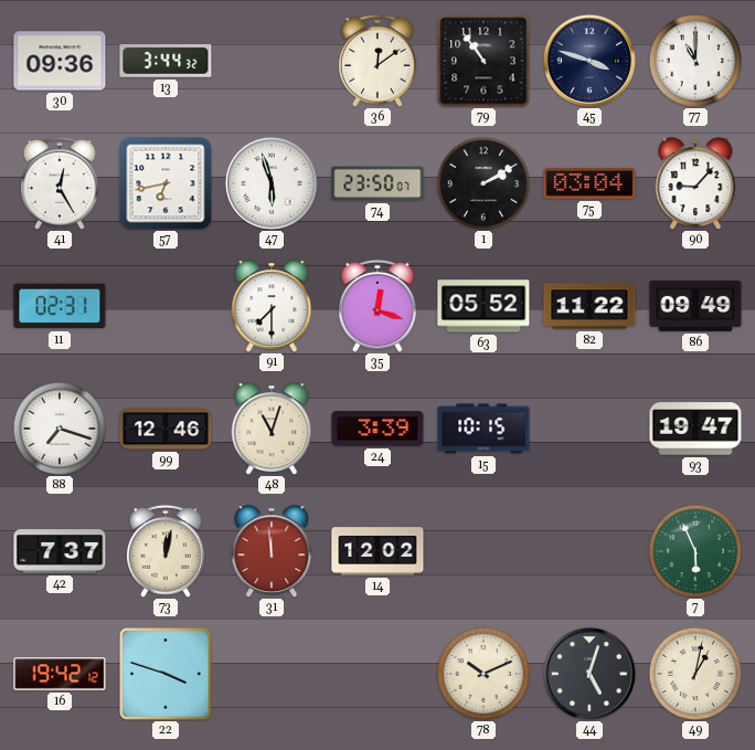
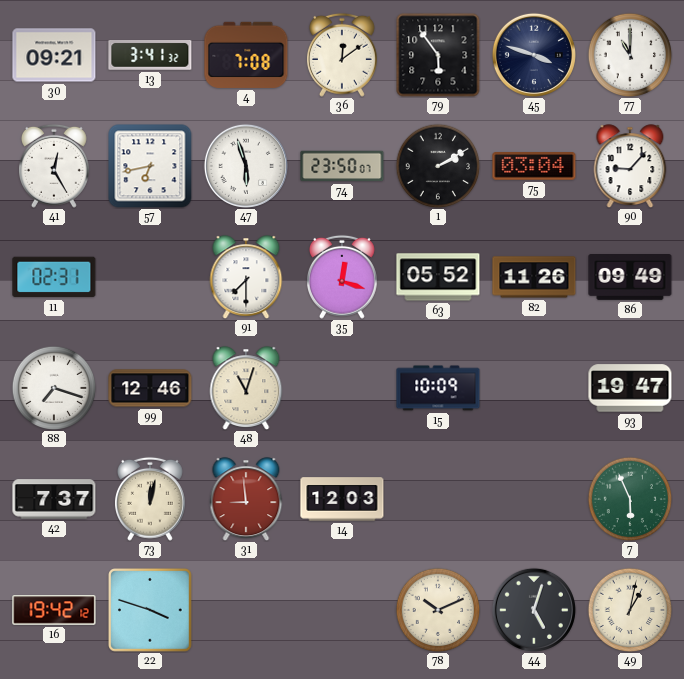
30: 09:36 -> 09:21
13: 3:44 -> 3:41
4: none -> 7:08
79: 10:54 -> 5:54
82: 11:22 -> 11:26
24: 3:39 -> none
15: 10:15 -> 10:09
31: 11:59 -> 8:59
14: 12:02 -> 12:03
